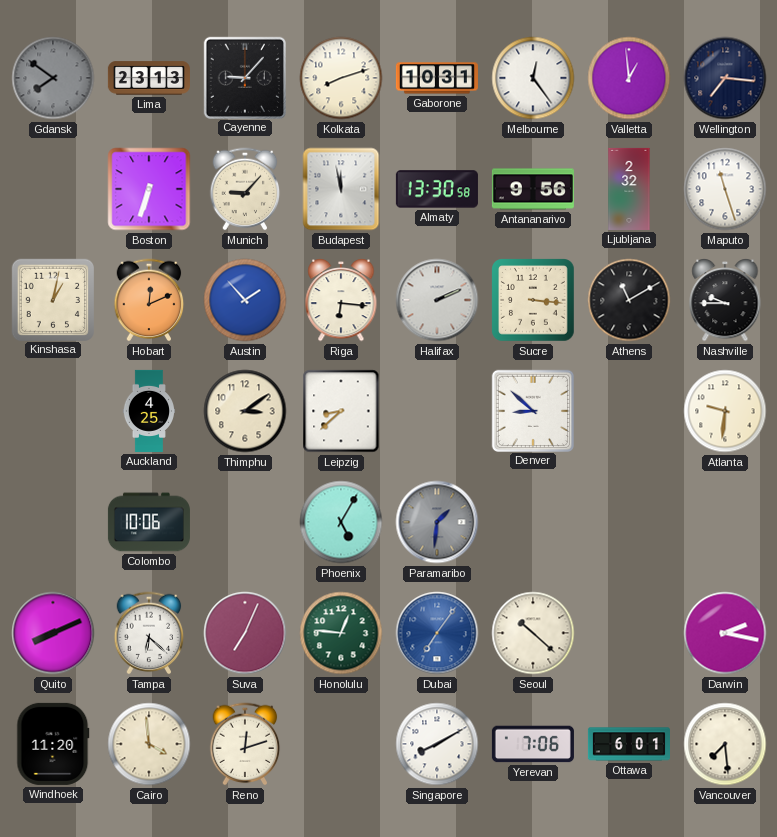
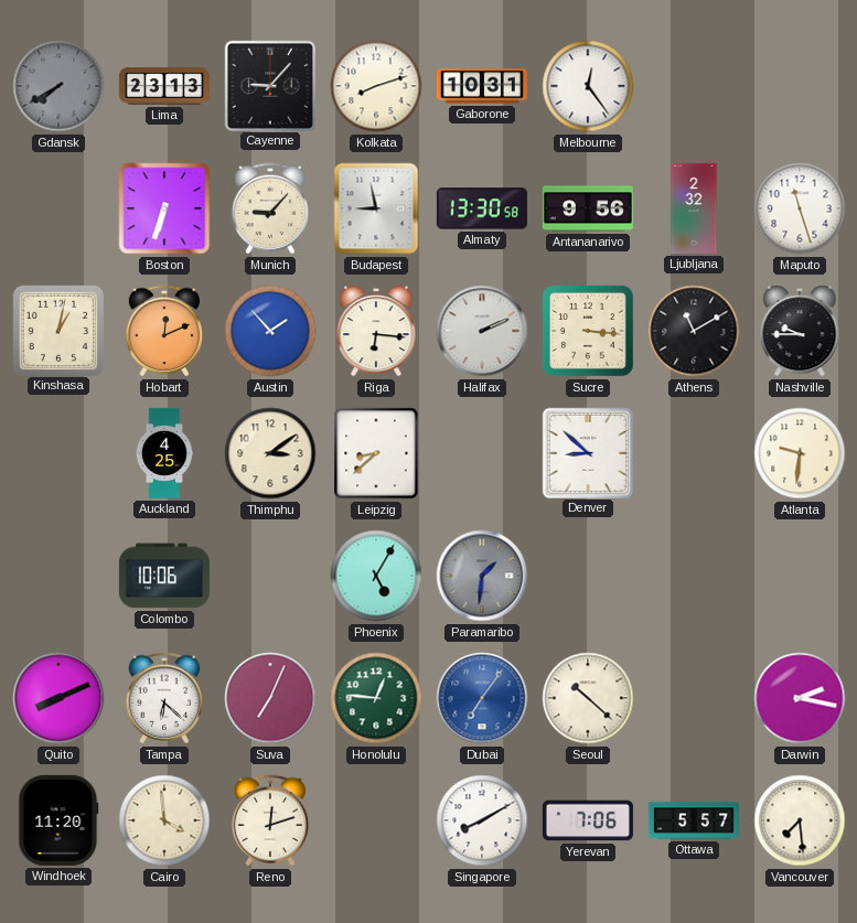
Gdansk: 7:51 -> 7:40
Valletta: 12:59 -> none
Wellington: 7:16 -> none
Budapest: 11:58 -> 8:58
Ottawa: 6:01 -> 5:57
